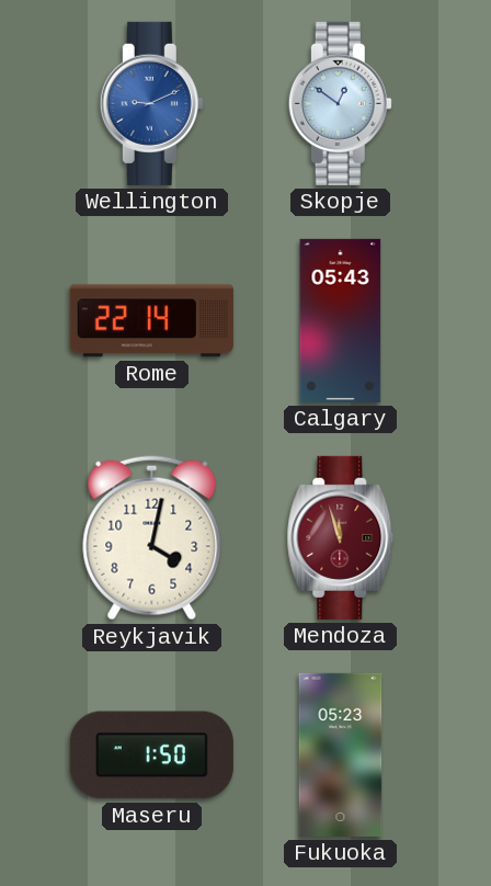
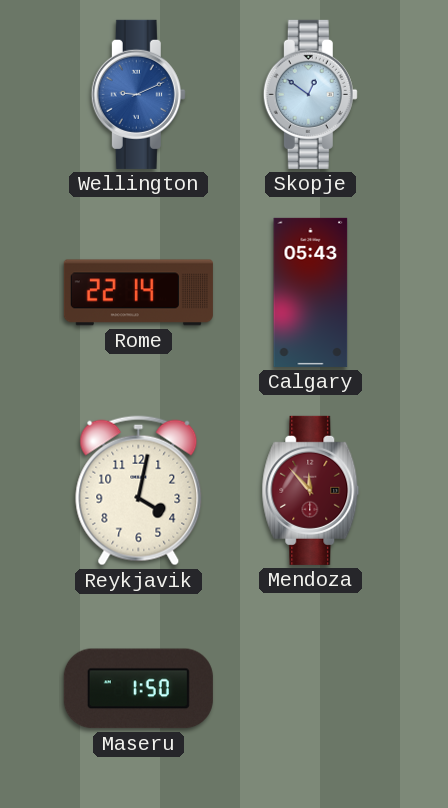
Mendoza: 11:57 -> 11:53
Fukuoka: 05:23 -> none
